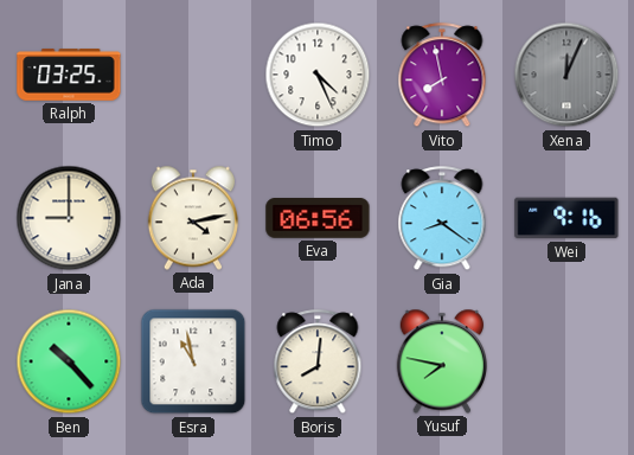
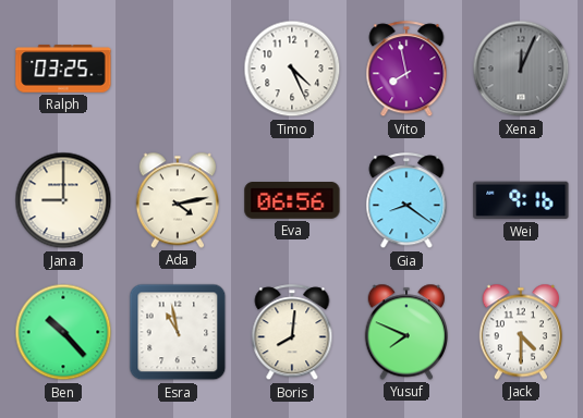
Yusuf: 7:47 -> 7:49
Jack: none -> 4:30
